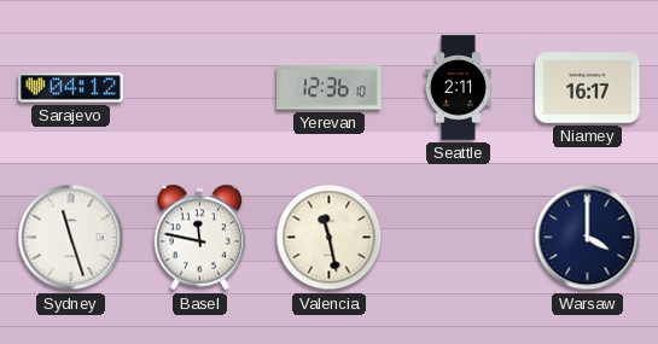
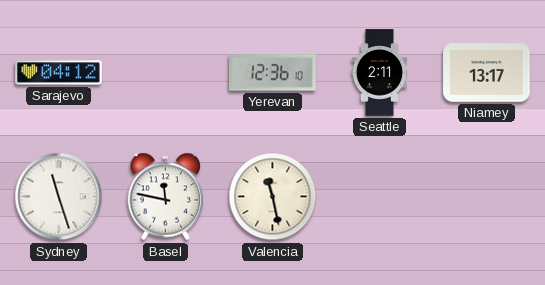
Niamey: 16:17 -> 13:17
Warsaw: 4:00 -> none
